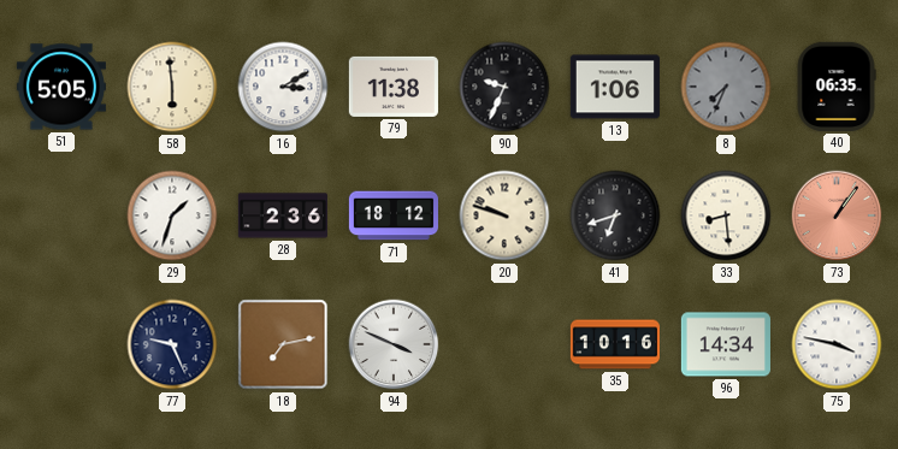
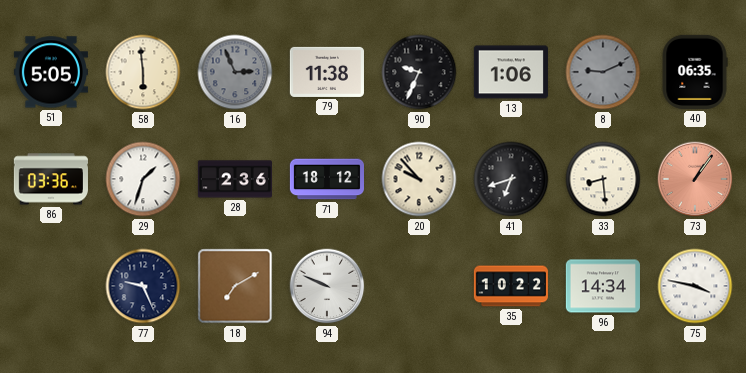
16: 3:10 -> 2:56
16 dial: white -> grey
8: 7:34 -> 9:11
86: none -> 03:36
20: 9:48 -> 9:53
18: 7:13 -> 7:10
94: 3:49 -> 9:49
35: 10:16 -> 10:22
